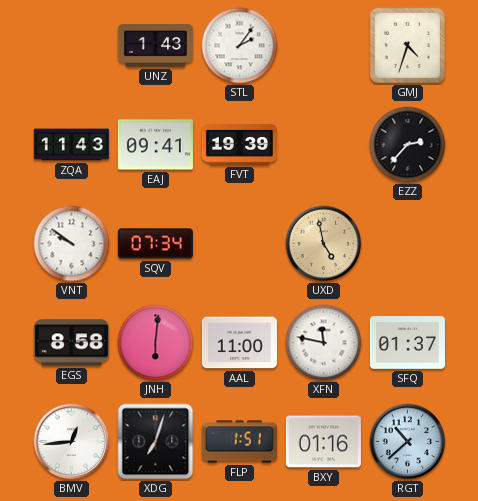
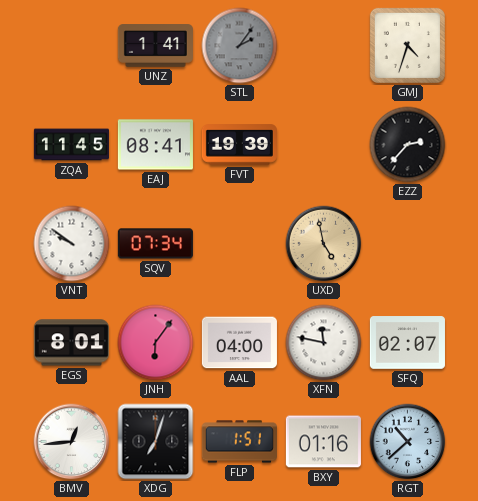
UNZ: 1:43 -> 1:41
STL dial: white -> grey
ZQA: 11:43 -> 11:45
EAJ: 09:41 -> 08:41
EGS: 8:58 -> 8:01
JNH: 6:01 -> 6:06
AAL: 11:00 -> 04:00
SFQ: 01:37 -> 02:07
